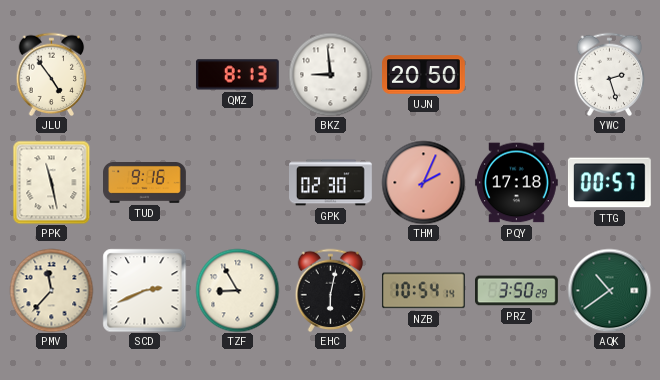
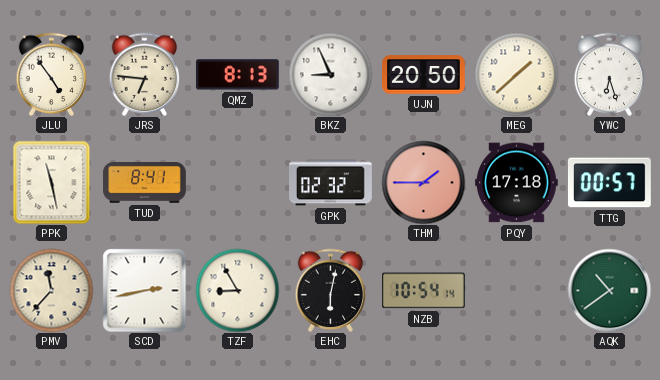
JRS: none -> 6:46
BKZ: 8:59 -> 8:56
MEG: none -> 1:38
YWC: 2:27 -> 6:27
TUD: 9:16 -> 8:41
GPK: 02:30 -> 02:32
THM: 2:04 -> 1:45
SCD: 2:41 -> 2:43
PRZ: 3:50 -> none
